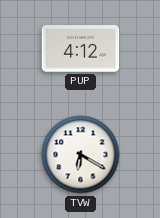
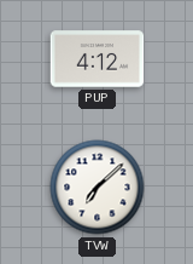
TVW: 6:20 -> 7:08
